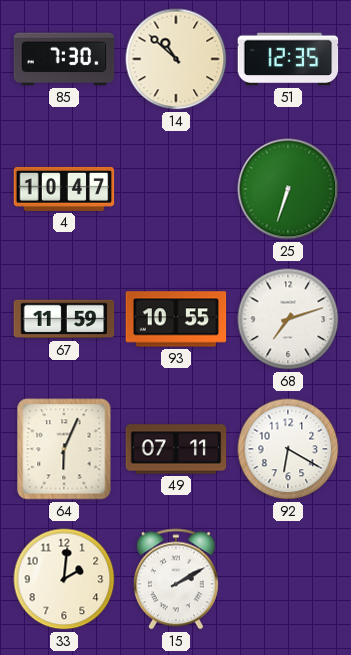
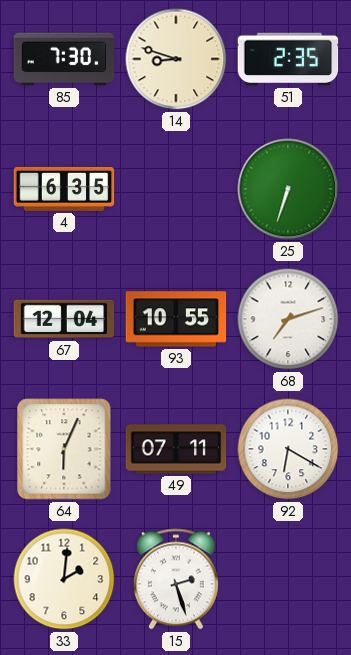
14: 10:52 -> 8:48
51: 12:35 -> 2:35
4: 10:47 -> 6:35
67: 11:59 -> 12:04
15: 2:10 -> 2:27
